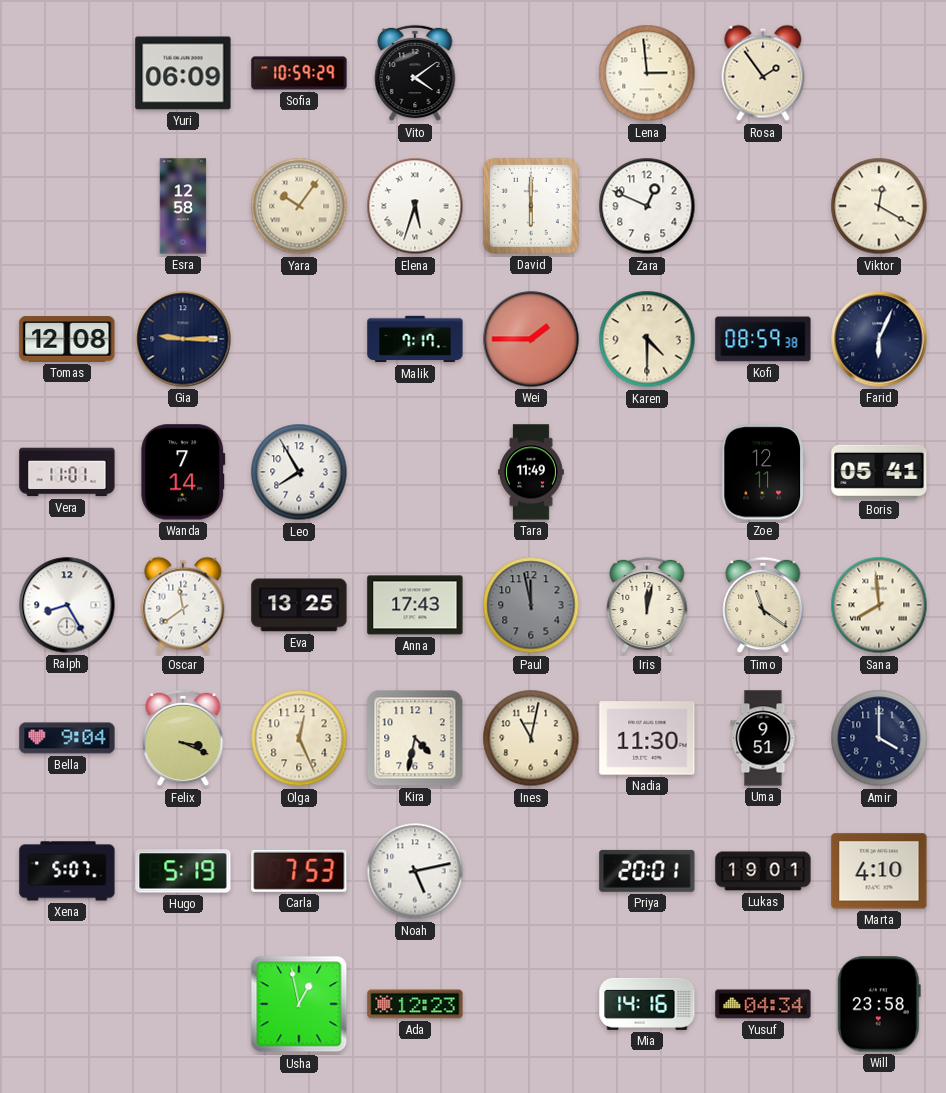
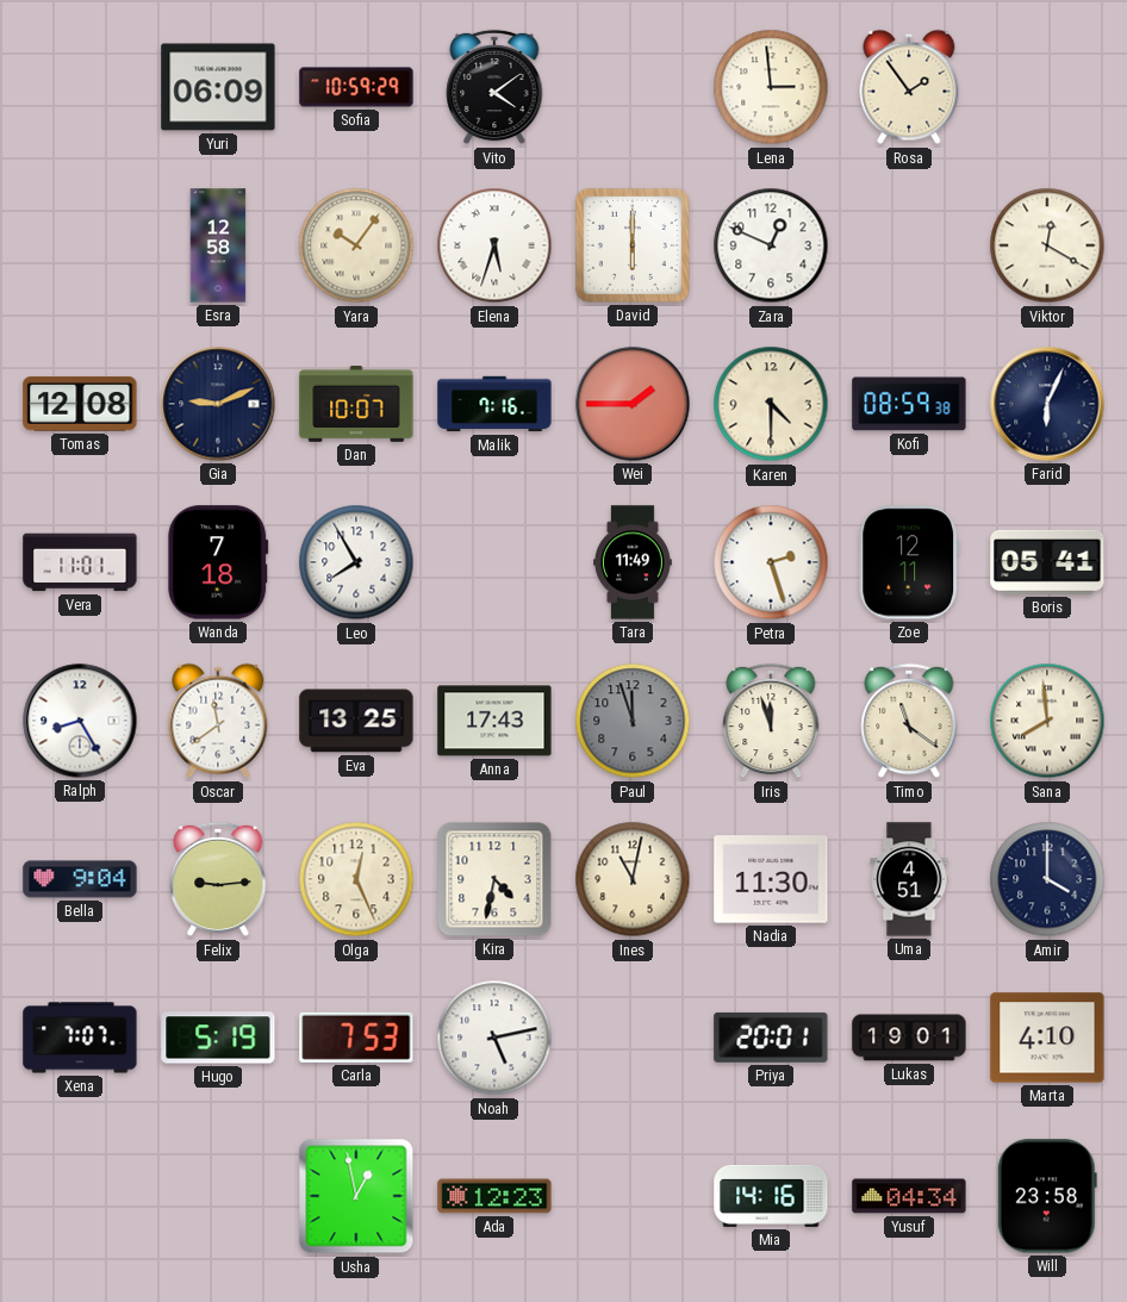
Gia: 9:15 -> 9:11
Dan: none -> 10:07
Malik: 7:17 -> 7:16
Wanda: 7:14 -> 7:18
Petra: none -> 2:27
Paul: 11:58 -> 11:57
Iris: 12:02 -> 11:57
Felix: 3:19 -> 9:14
Uma: 9:51 -> 4:51
Xena: 5:07 -> 7:07
